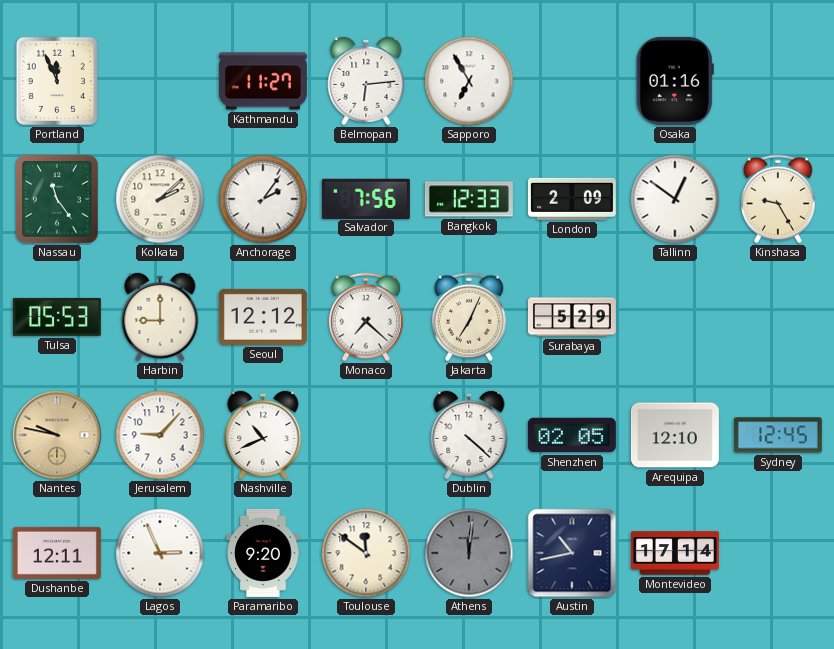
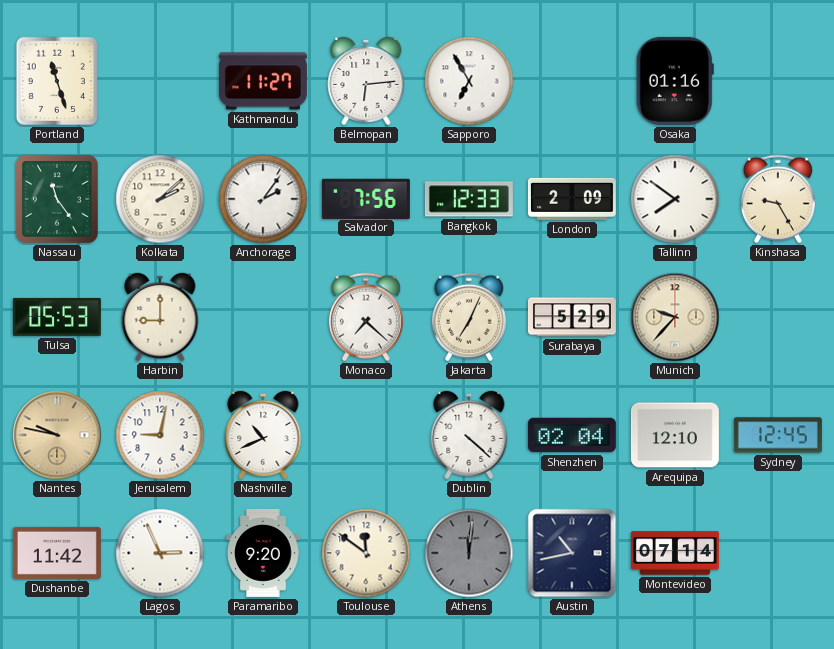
Portland: 11:56 -> 11:27
Tallinn: 12:51 -> 7:51
Seoul: 12:12 -> none
Munich: none -> 9:37
Jerusalem: 9:07 -> 9:02
Shenzhen: 02:05 -> 02:04
Dushanbe: 12:11 -> 11:42
Montevideo: 17:14 -> 07:14
